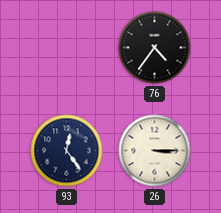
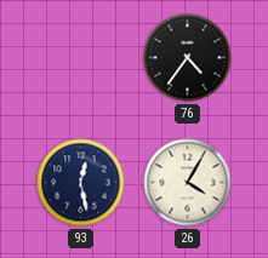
93: 12:24 -> 12:28
26: 3:15 -> 4:05
